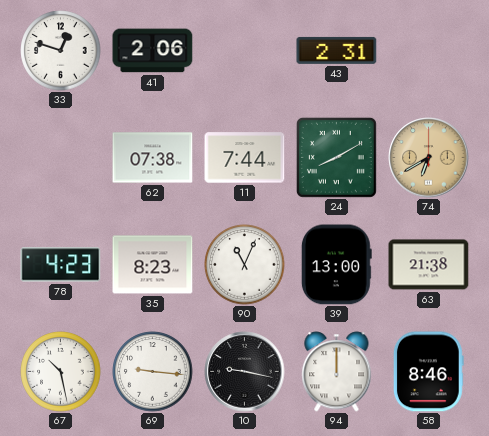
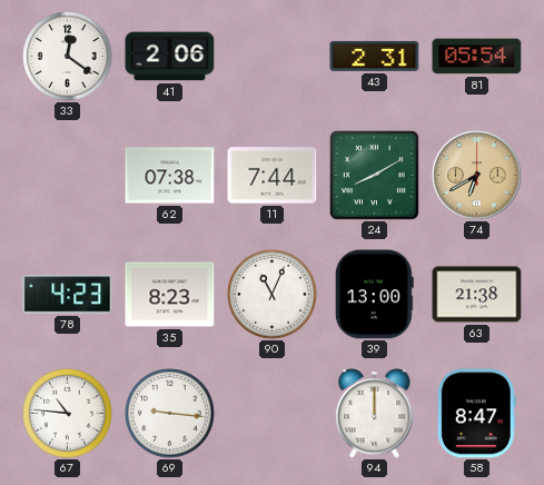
33: 12:48 -> 12:21
81: none -> 05:54
67: 10:28 -> 10:46
10: 9:17 -> none
58: 8:46 -> 8:47
